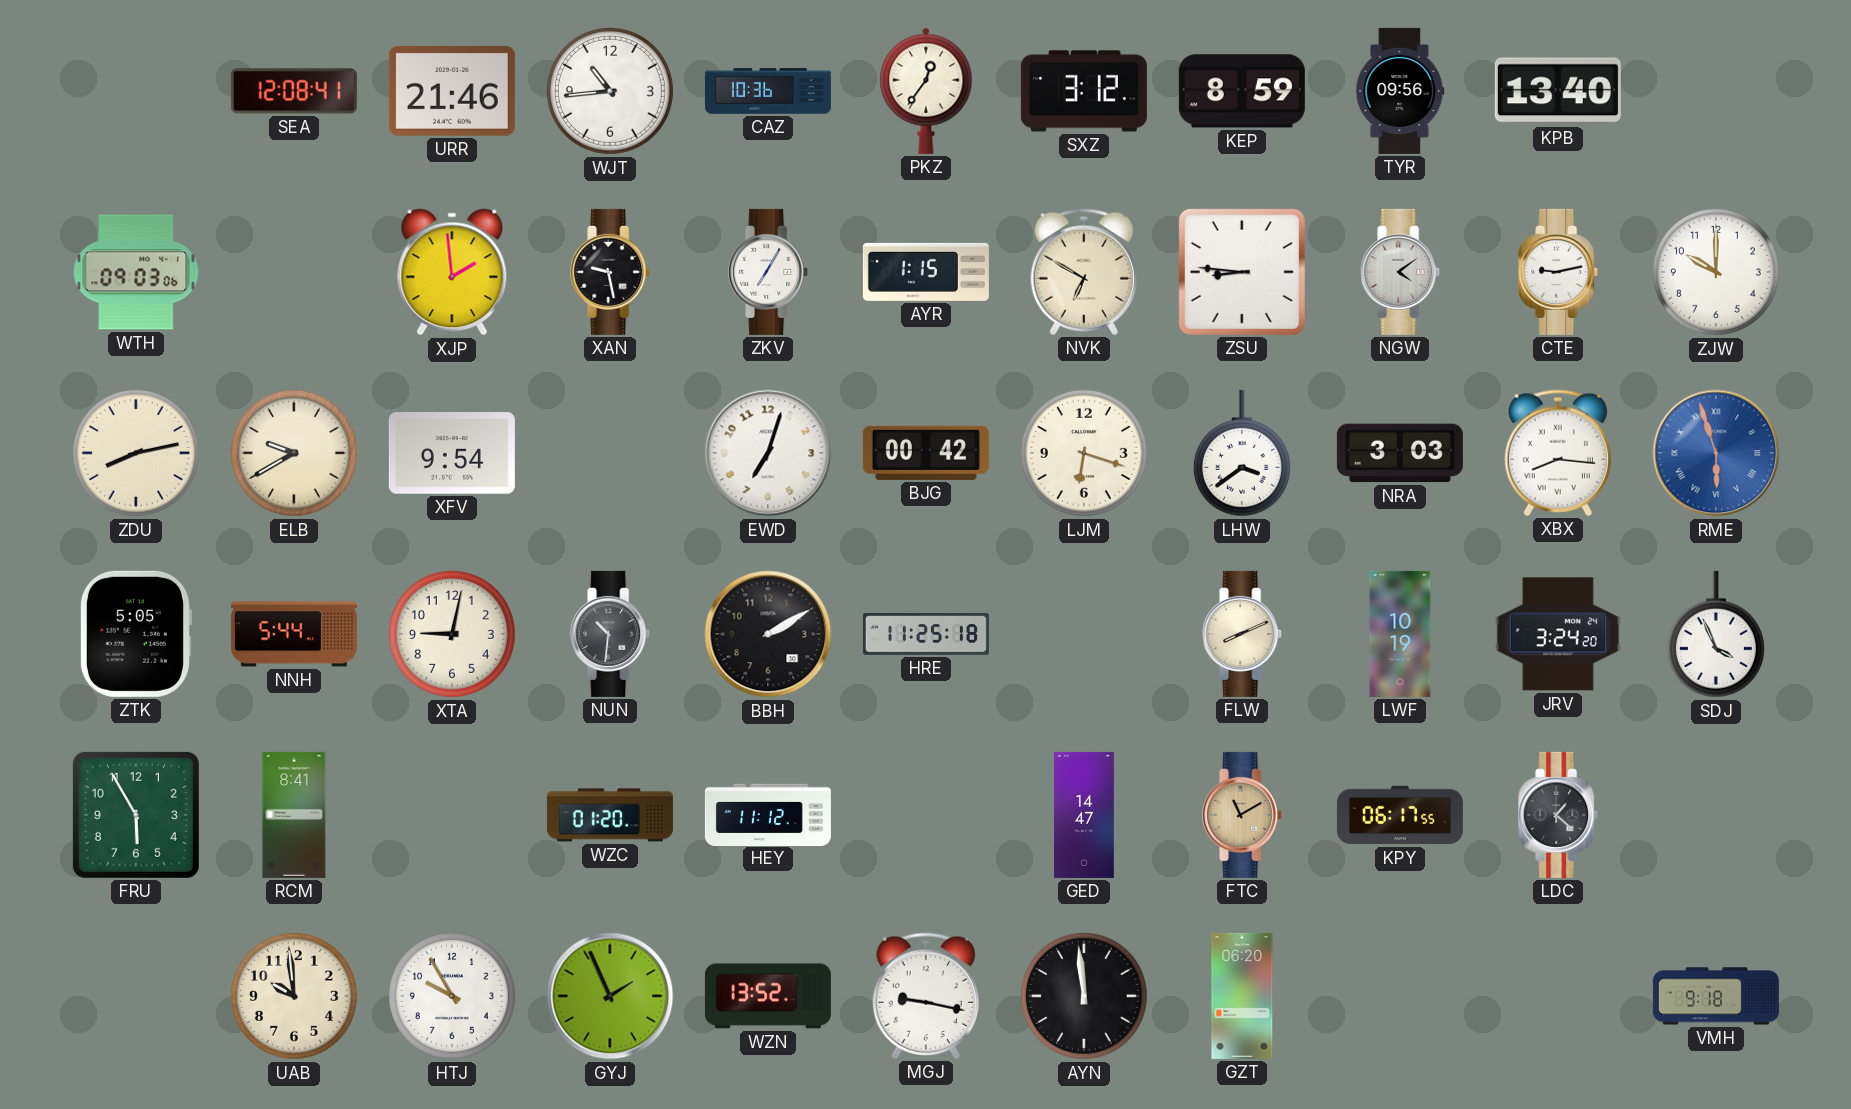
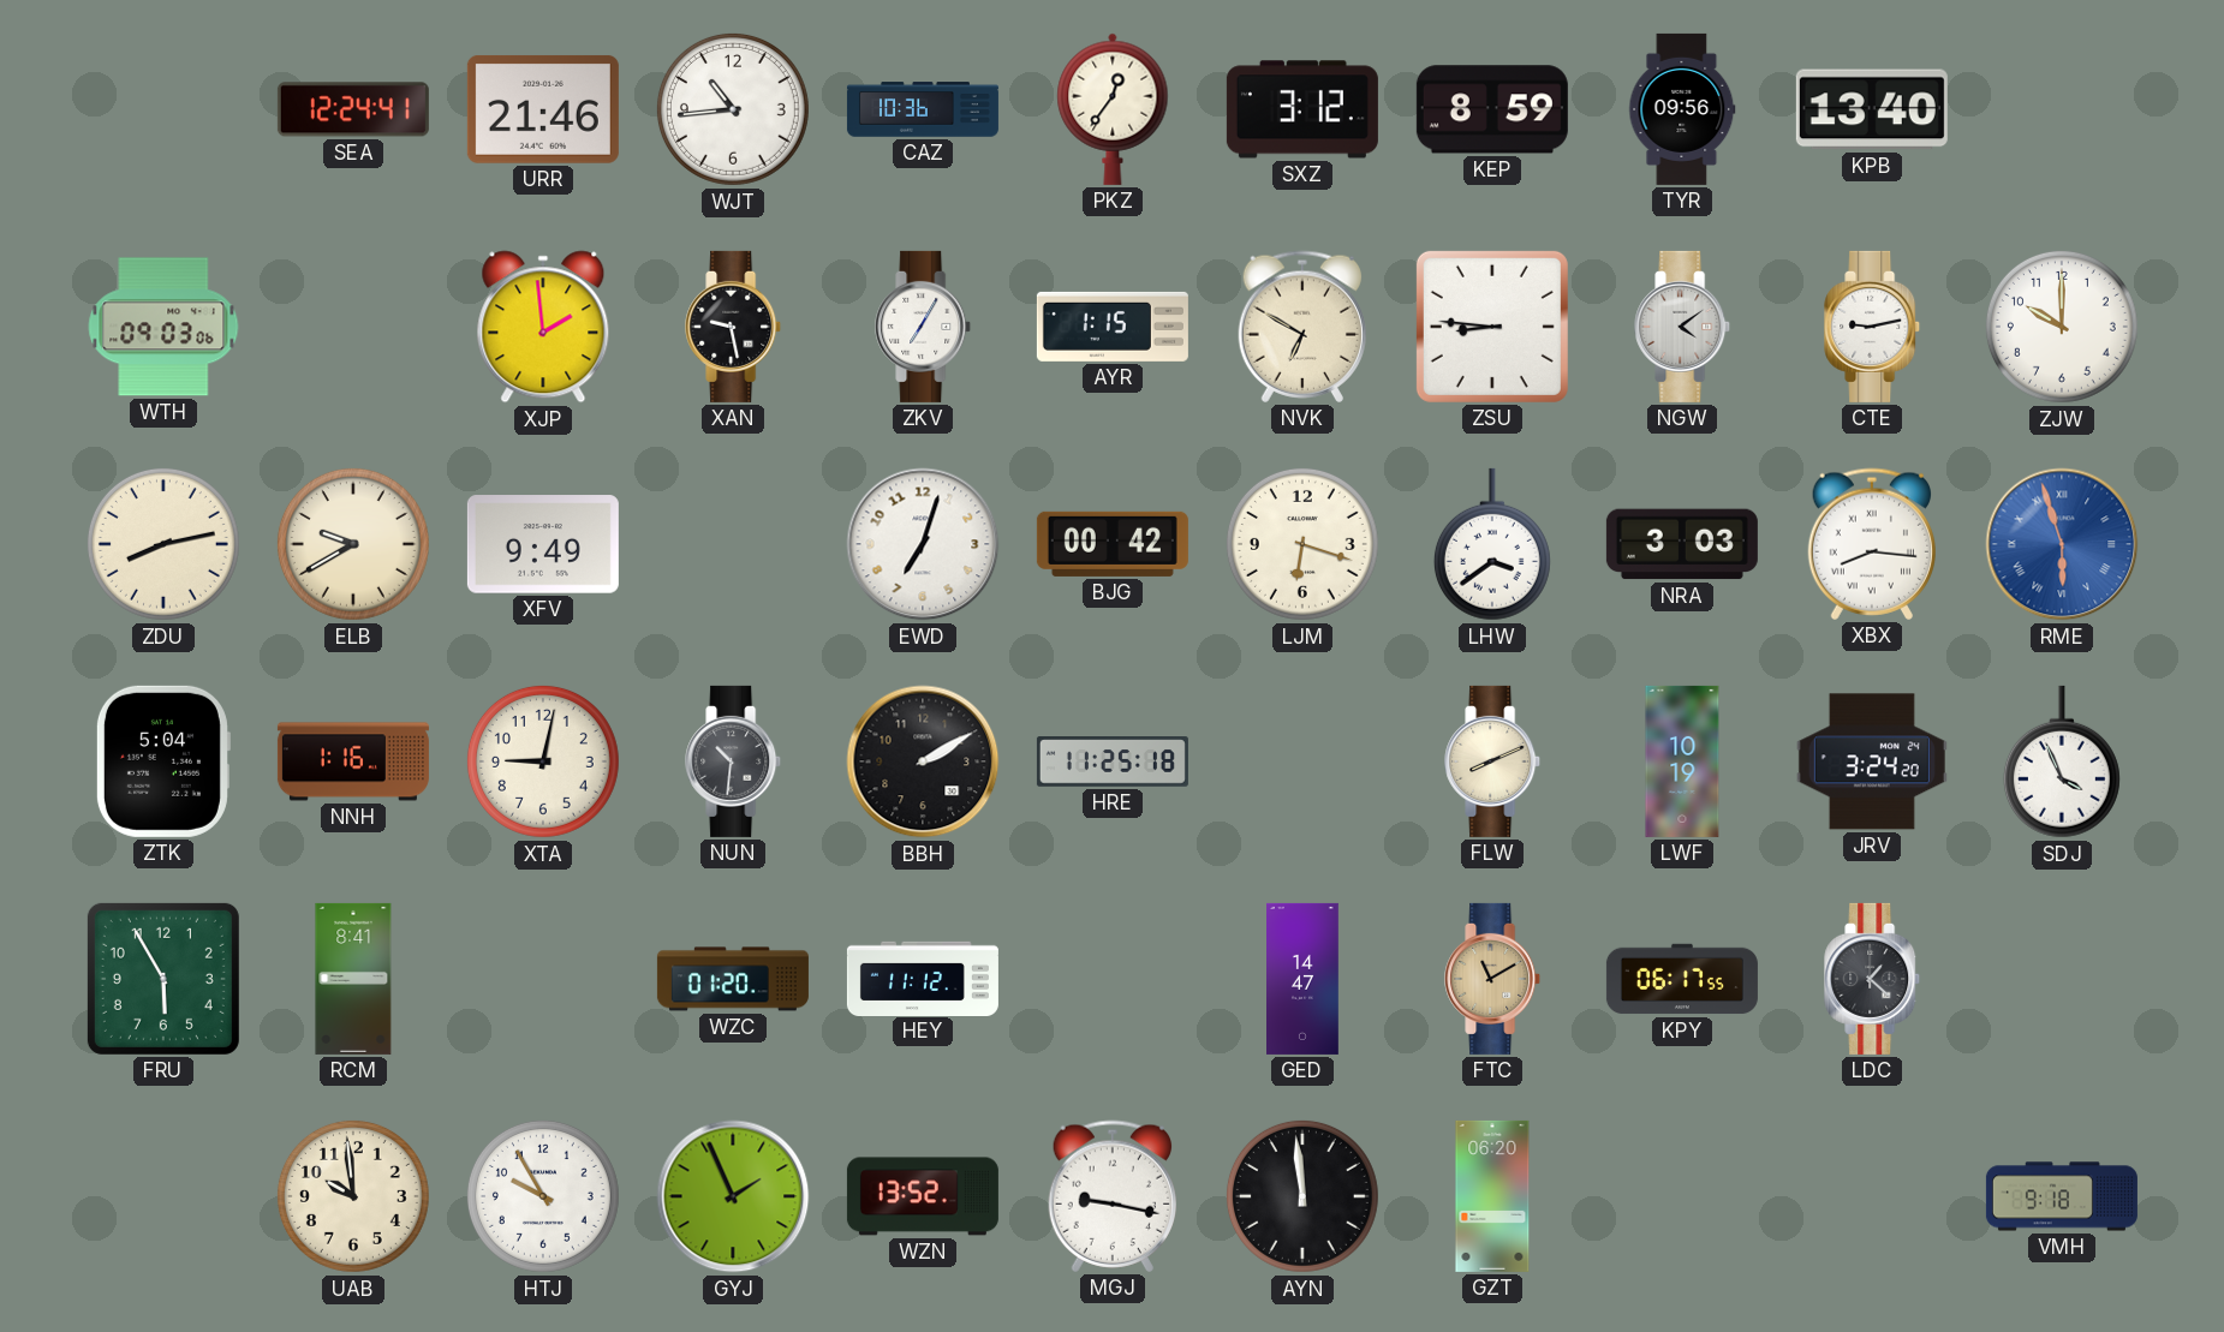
SEA: 12:08 -> 12:24
XFV: 9:54 -> 9:49
ZTK: 5:05 -> 5:04
NNH: 5:44 -> 1:16
